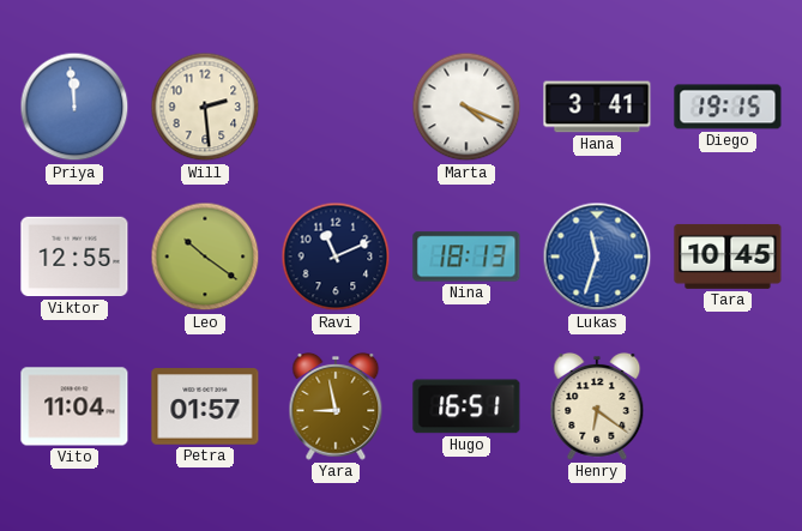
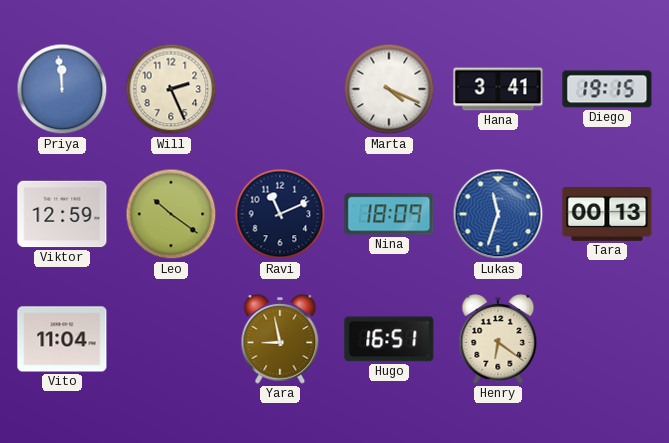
Will: 2:29 -> 2:26
Viktor: 12:55 -> 12:59
Nina: 18:13 -> 18:09
Tara: 10:45 -> 00:13
Petra: 01:57 -> none
